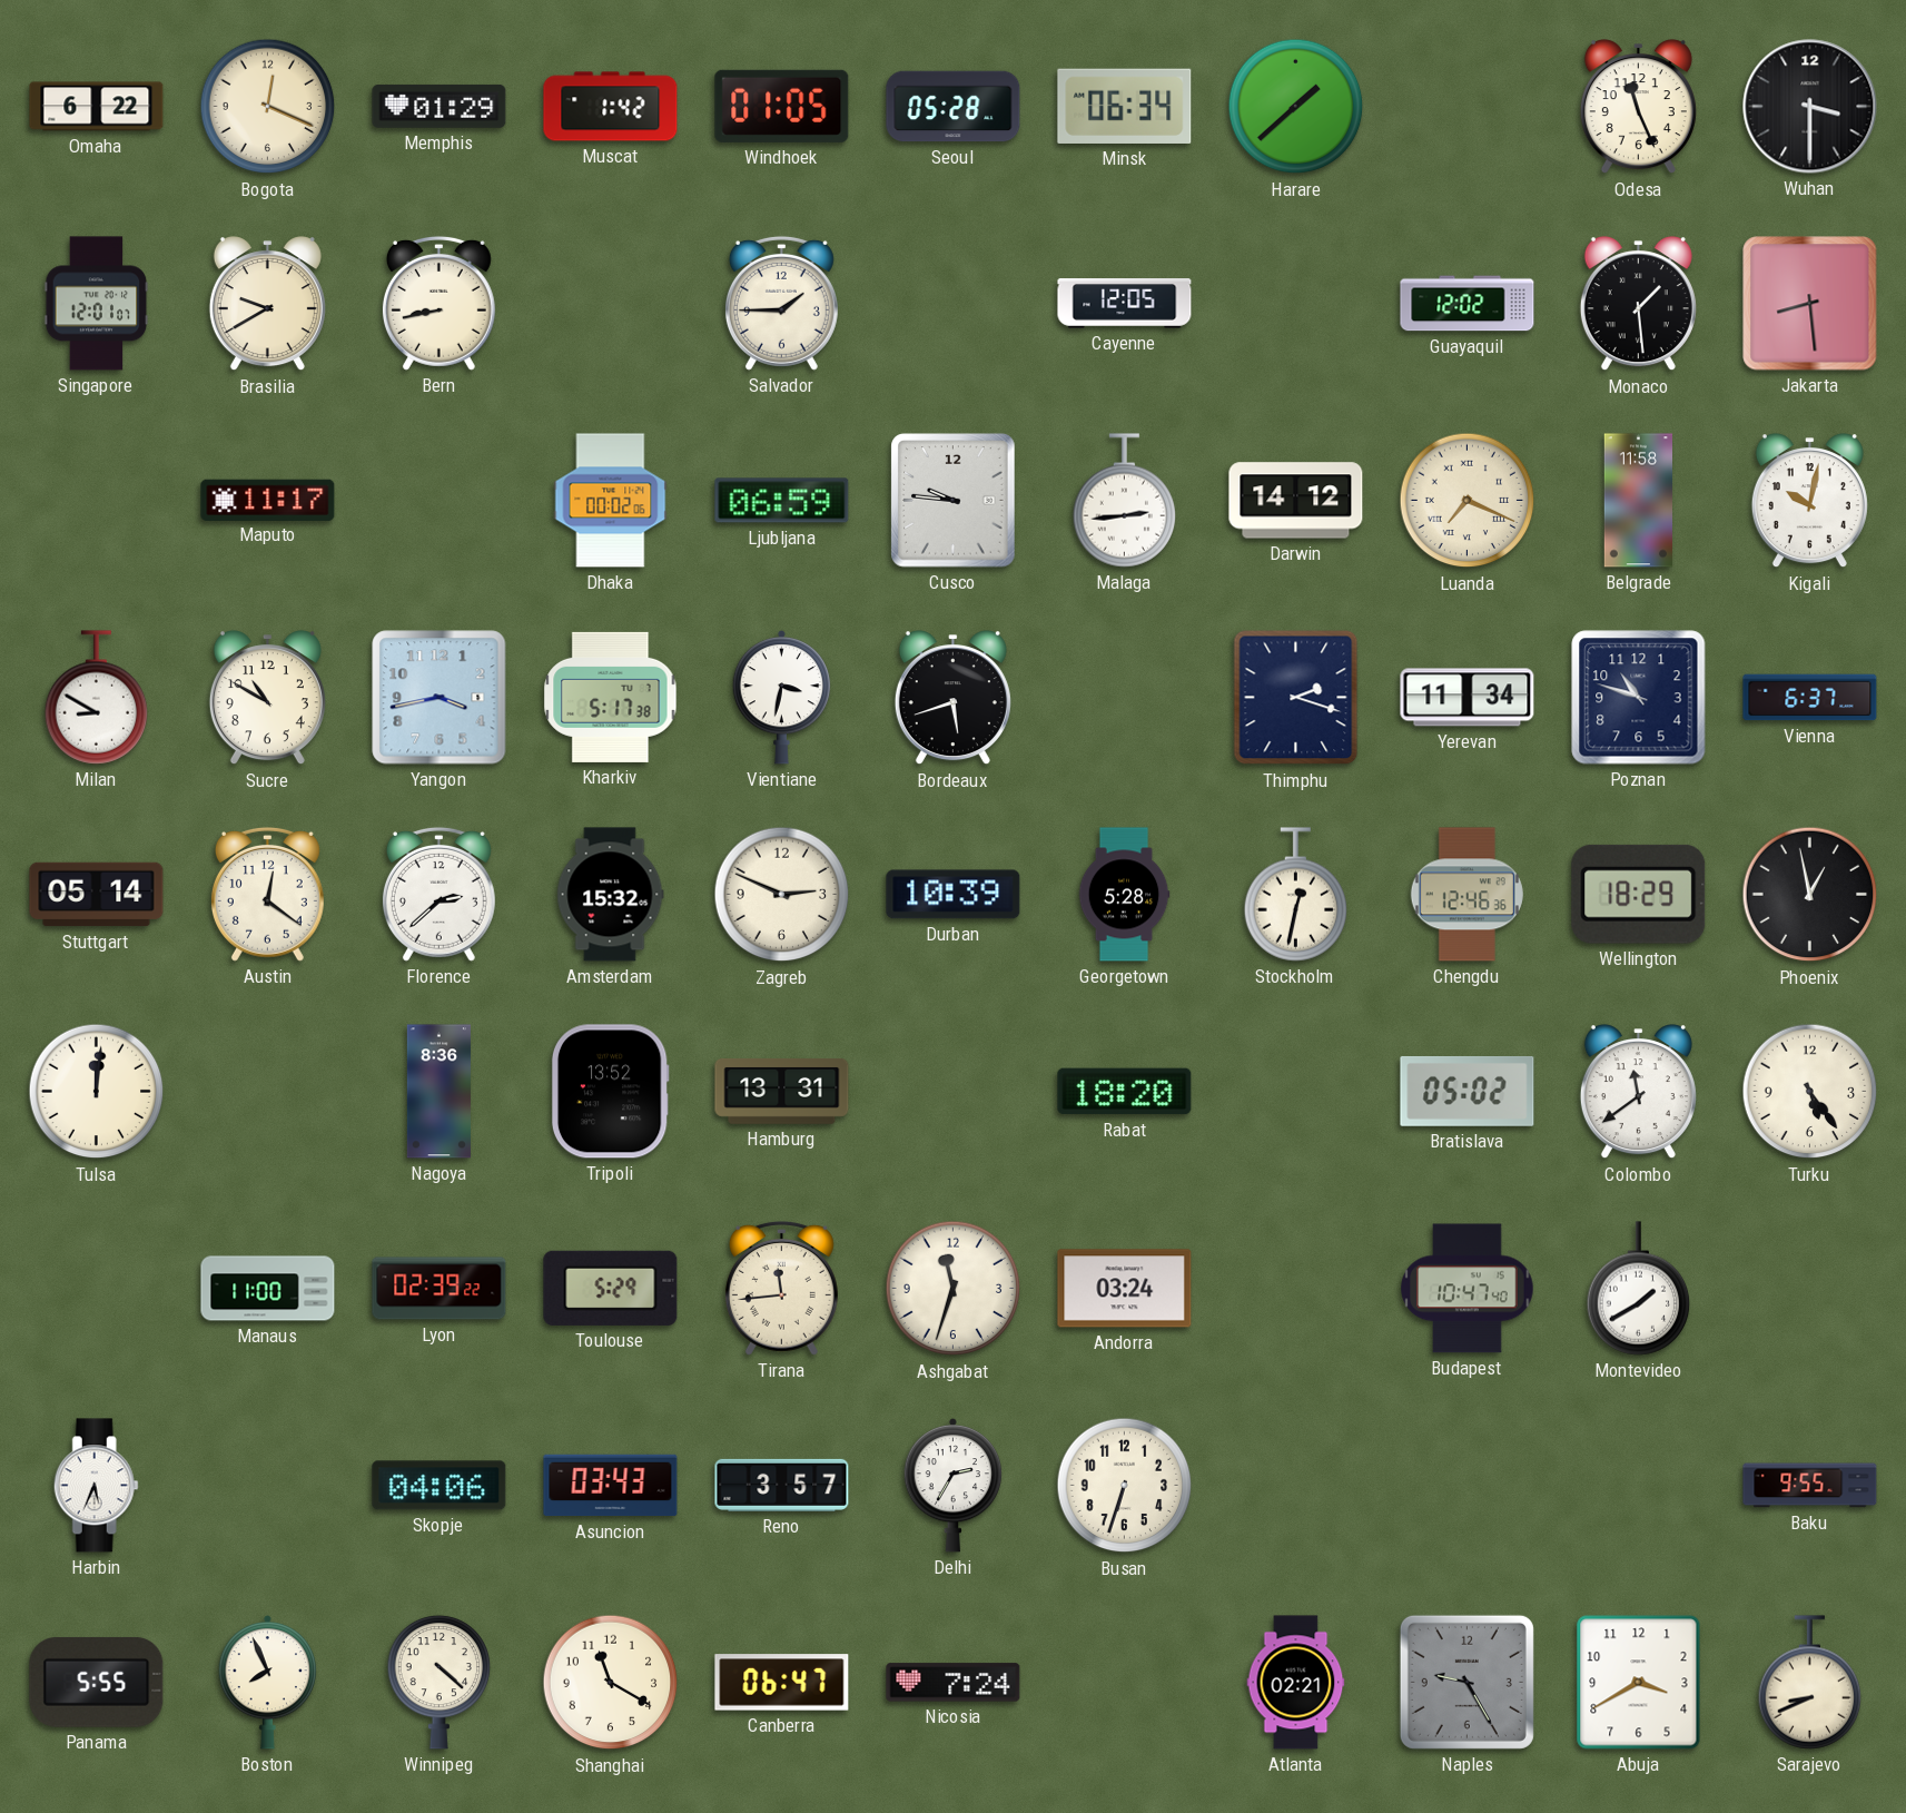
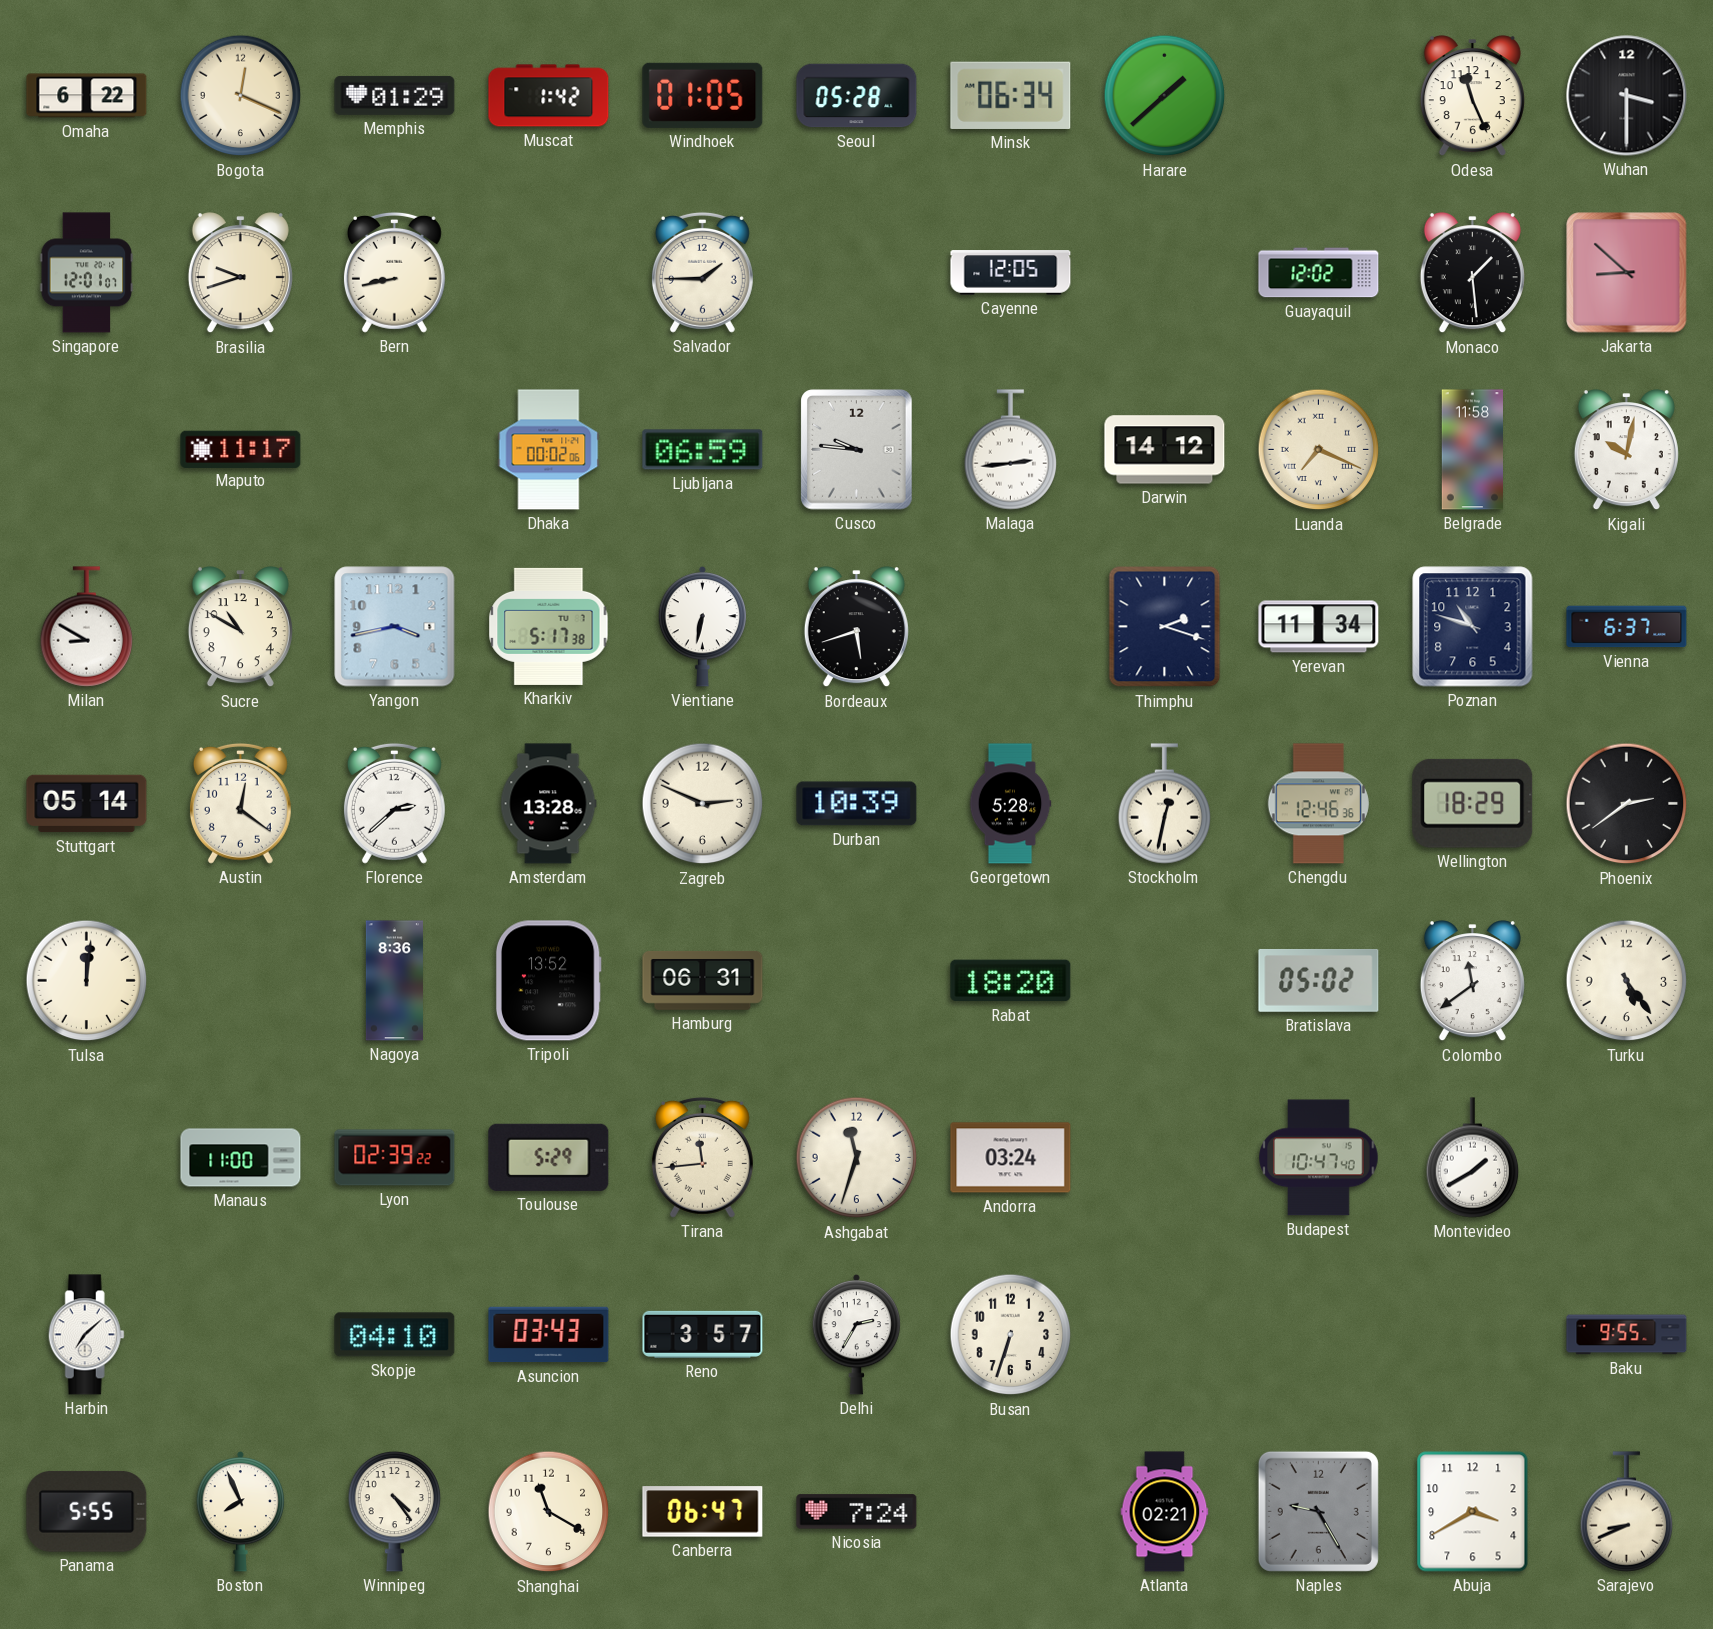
Brasilia: 9:40 -> 9:42
Jakarta: 8:29 -> 8:52
Vientiane: 3:32 -> 6:32
Amsterdam: 15:32 -> 13:28
Phoenix: 12:58 -> 2:39
Hamburg: 13:31 -> 06:31
Harbin: 5:34 -> 7:08
Skopje: 04:06 -> 04:10
Winnipeg: 4:22 -> 4:24
